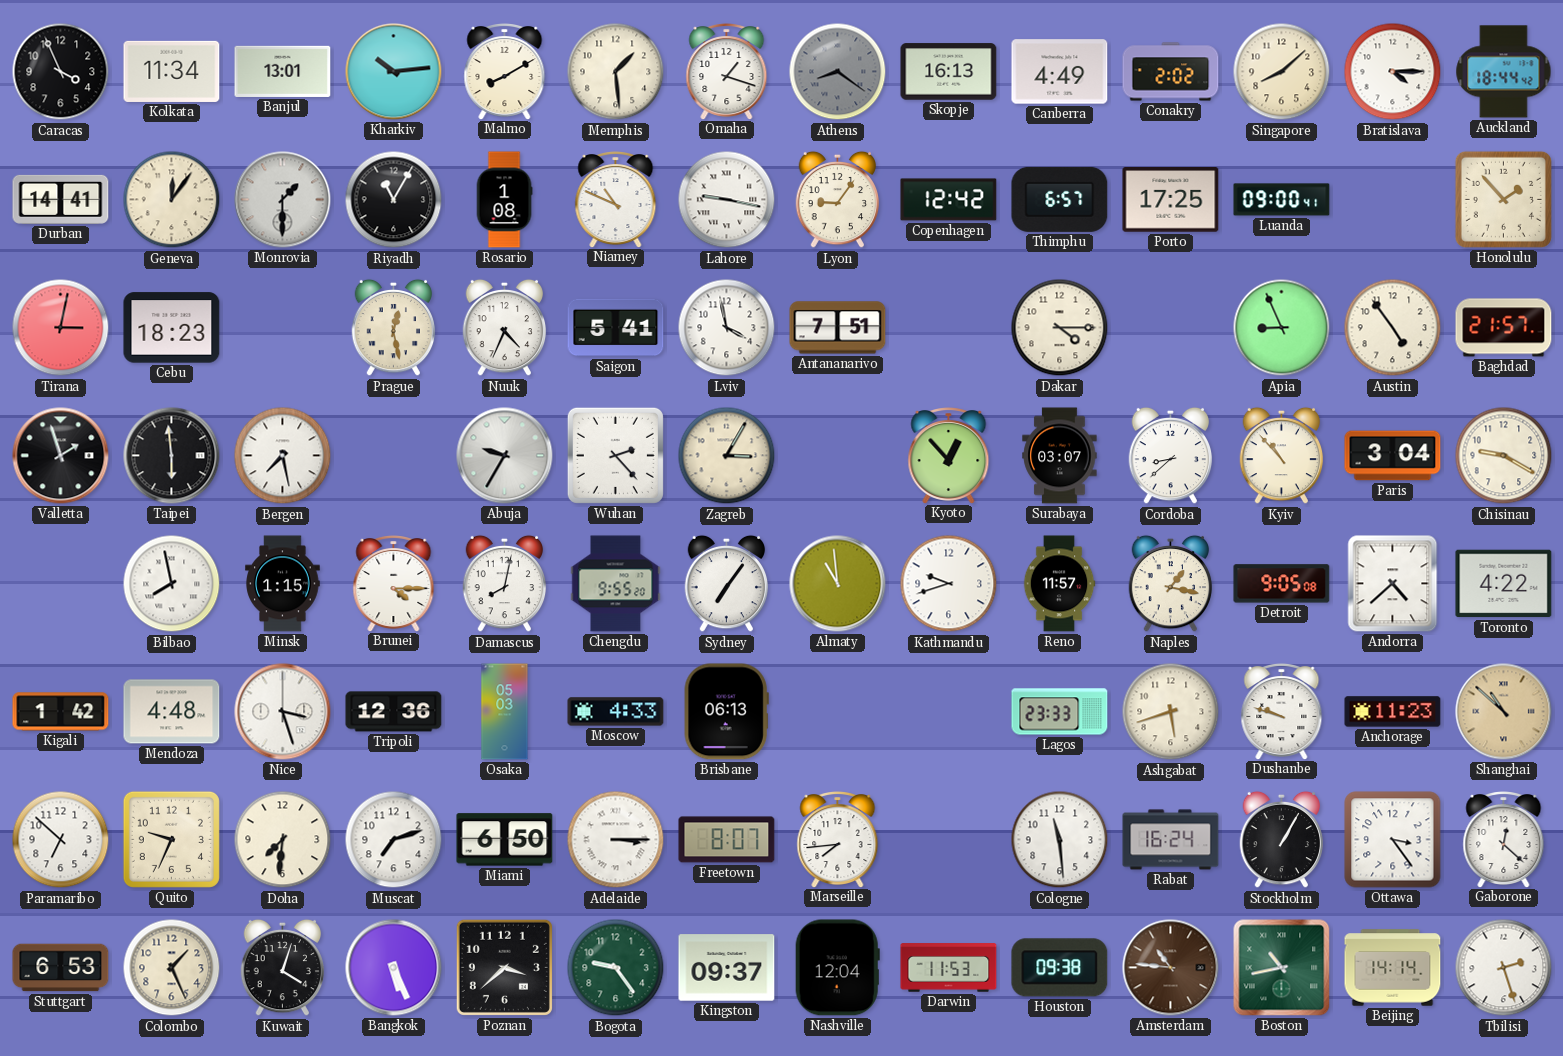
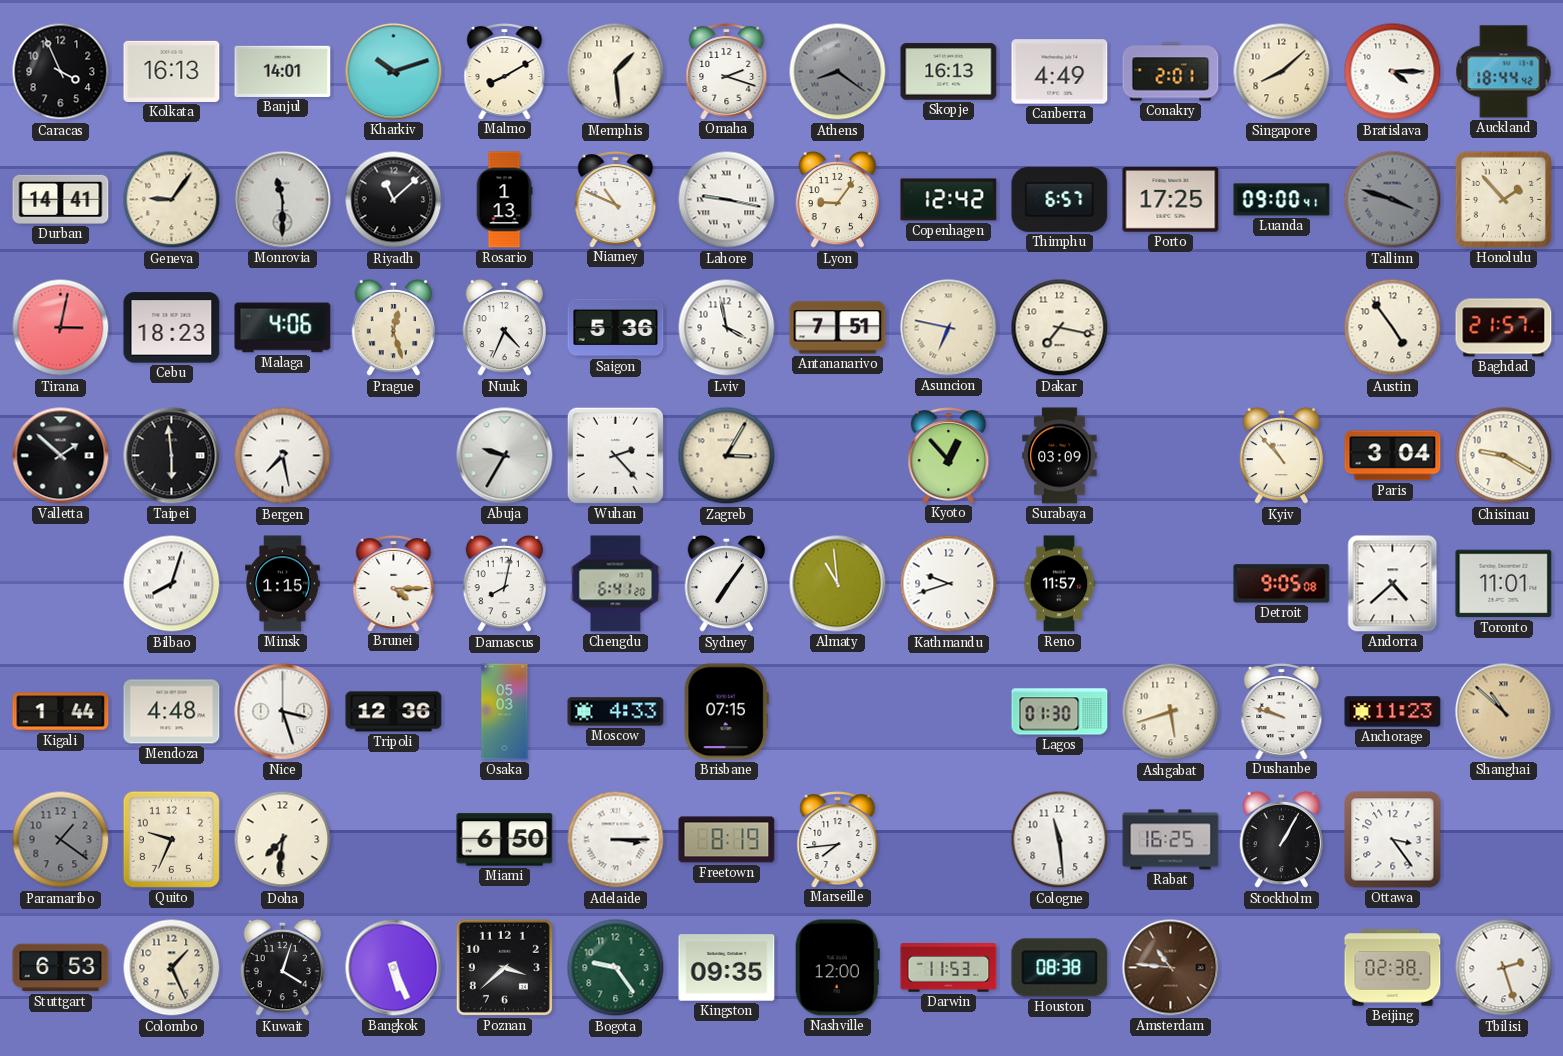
Kolkata: 11:34 -> 16:13
Banjul: 13:01 -> 14:01
Kharkiv: 10:14 -> 10:12
Omaha: 1:18 -> 2:18
Conakry: 2:02 -> 2:01
Geneva: 12:06 -> 9:06
Monrovia: 1:30 -> 11:30
Riyadh: 11:05 -> 11:08
Rosario: 1:08 -> 1:13
Tallinn: none -> 3:48
Malaga: none -> 4:06
Prague: 12:28 -> 12:27
Saigon: 5:41 -> 5:36
Asuncion: none -> 6:47
Dakar: 4:15 -> 7:17
Apia: 8:56 -> none
Valletta: 1:57 -> 1:52
Surabaya: 03:07 -> 03:09
Cordoba: 8:38 -> none
Bilbao: 7:58 -> 8:03
Chengdu: 9:55 -> 6:41
Naples: 1:17 -> none
Toronto: 4:22 -> 11:01
Kigali: 1:42 -> 1:44
Brisbane: 06:13 -> 07:15
Lagos: 23:33 -> 01:30
Paramaribo: 6:52 -> 1:21
Paramaribo dial: white -> grey
Muscat: 7:12 -> none
Freetown: 8:07 -> 8:19
Rabat: 16:24 -> 16:25
Gaborone: 12:22 -> none
Kingston: 09:37 -> 09:35
Nashville: 12:04 -> 12:00
Houston: 09:38 -> 08:38
Boston: 10:43 -> none
Beijing: 14:14 -> 02:38
